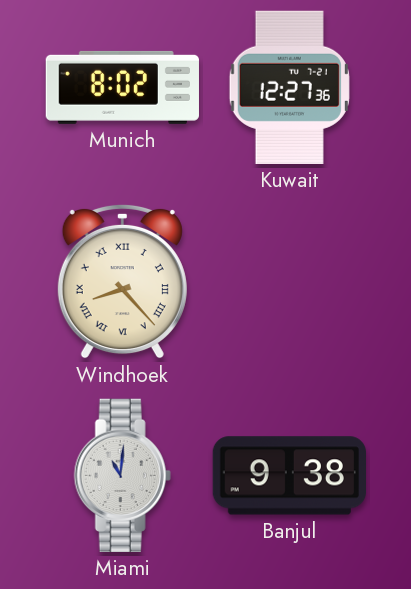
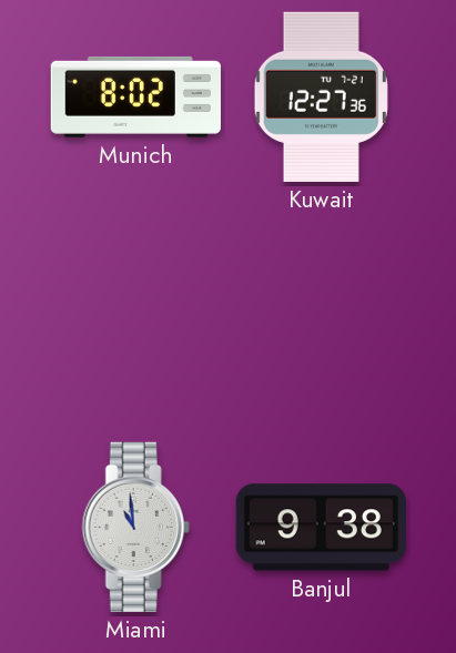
Windhoek: 8:23 -> none
Miami: 11:01 -> 10:59
